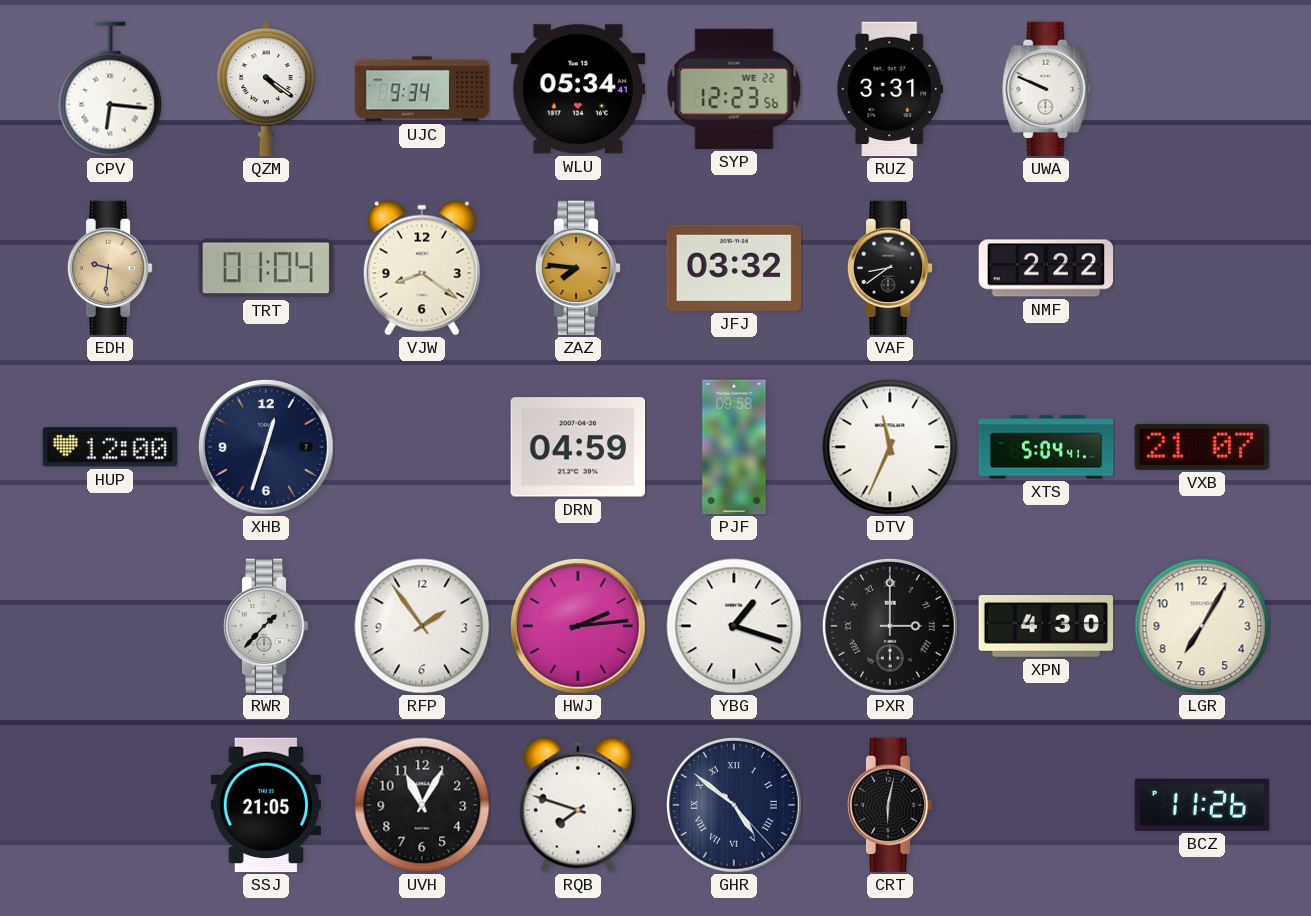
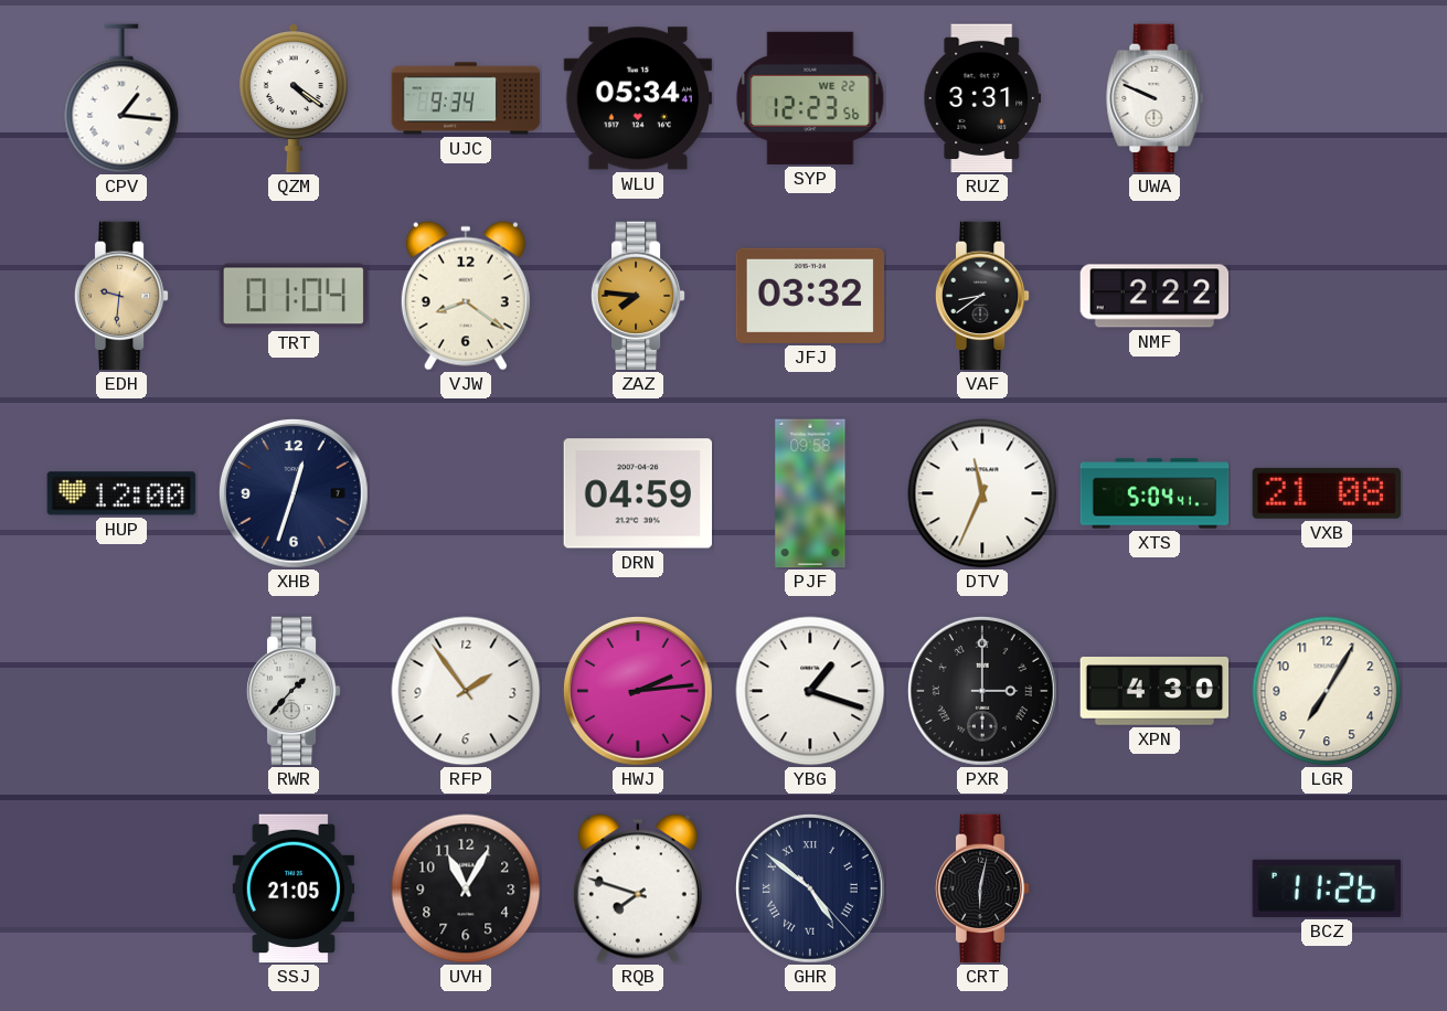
CPV: 6:16 -> 1:16
VXB: 21:07 -> 21:08
